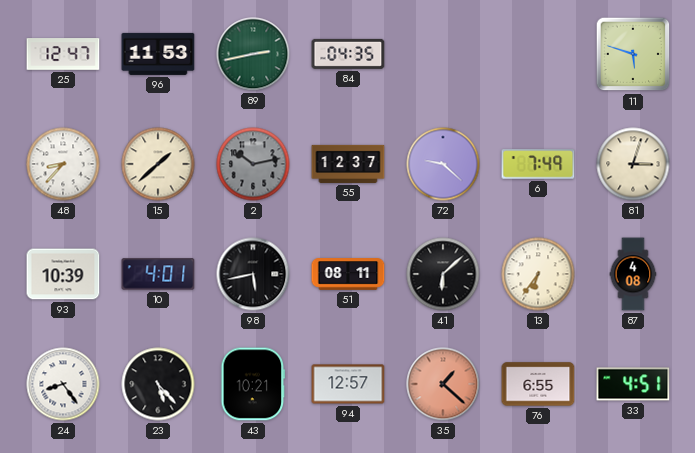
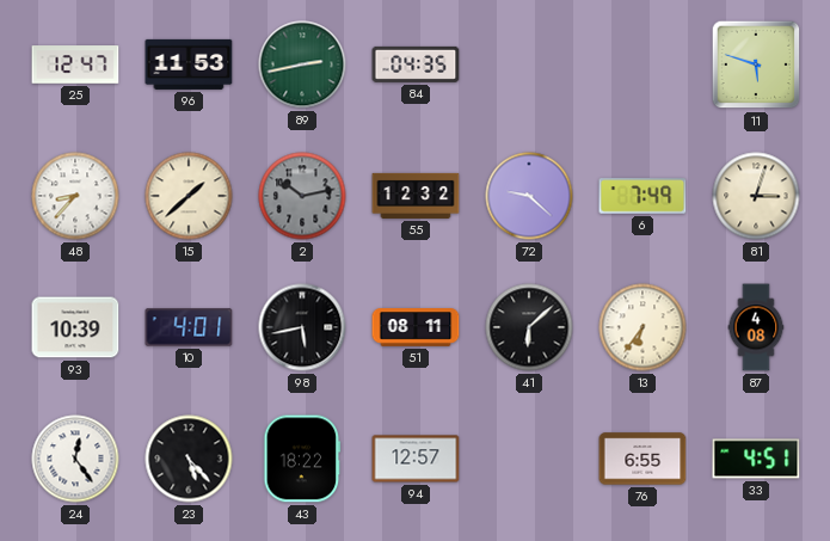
55: 12:37 -> 12:32
24: 8:24 -> 12:24
43: 10:21 -> 18:22
35: 1:22 -> none
